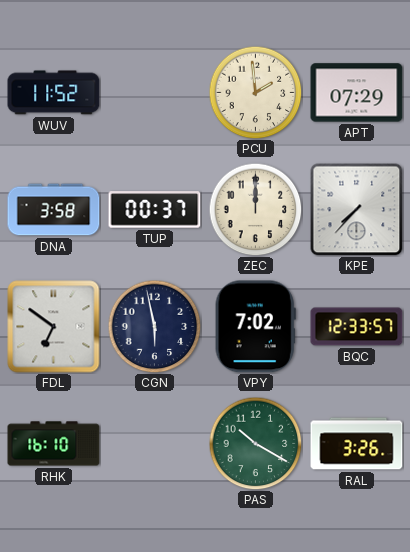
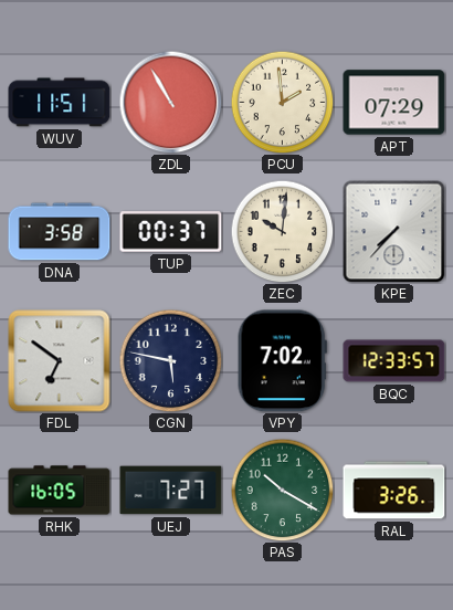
WUV: 11:52 -> 11:51
ZDL: none -> 10:55
ZEC: 12:00 -> 10:01
CGN: 5:58 -> 5:47
RHK: 16:10 -> 16:05
UEJ: none -> 7:27
